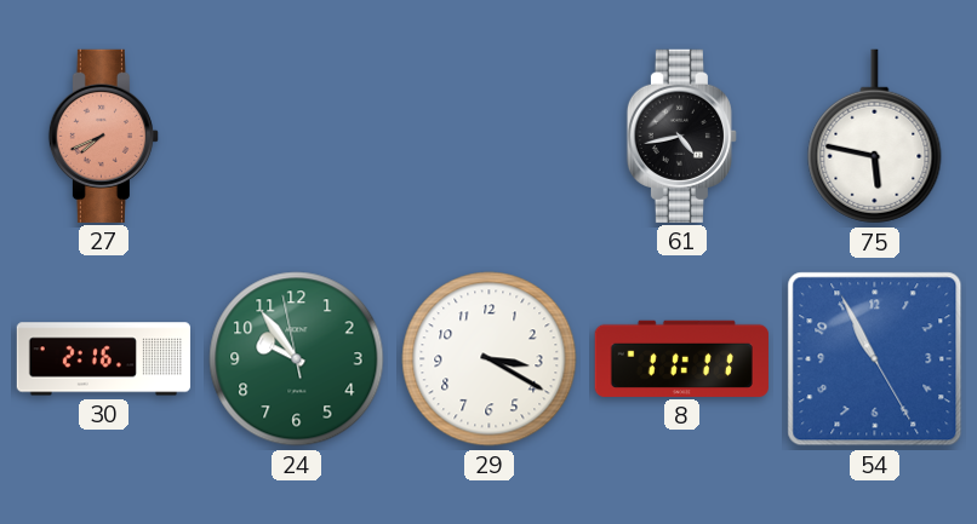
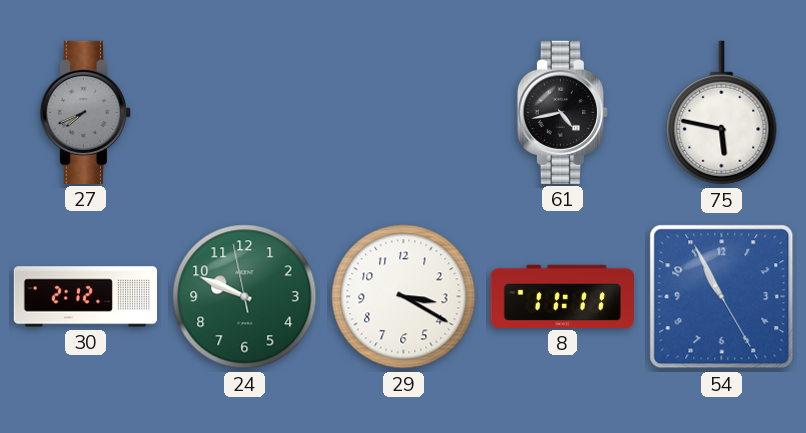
27 dial: salmon -> grey
30: 2:16 -> 2:12
24: 9:53 -> 9:48
